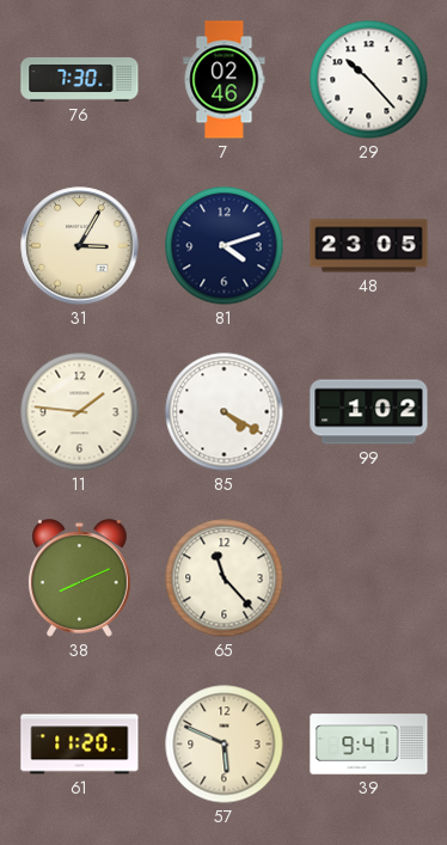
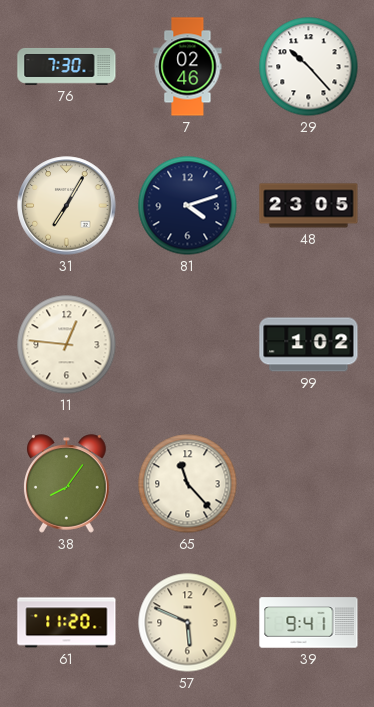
31: 3:05 -> 7:05
11: 1:46 -> 12:46
85: 4:20 -> none
38: 8:11 -> 8:06
